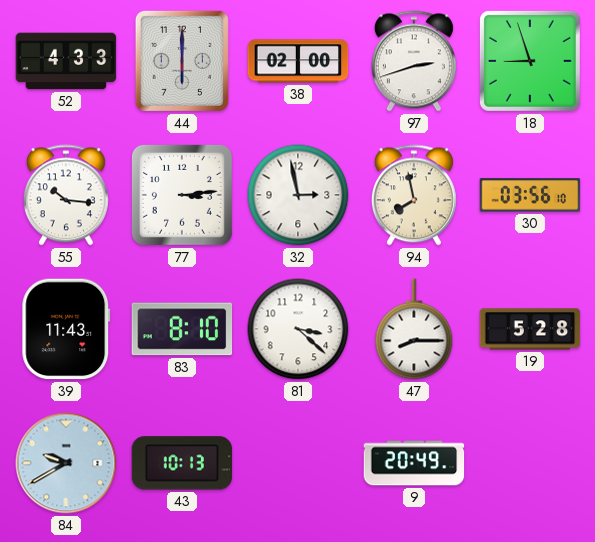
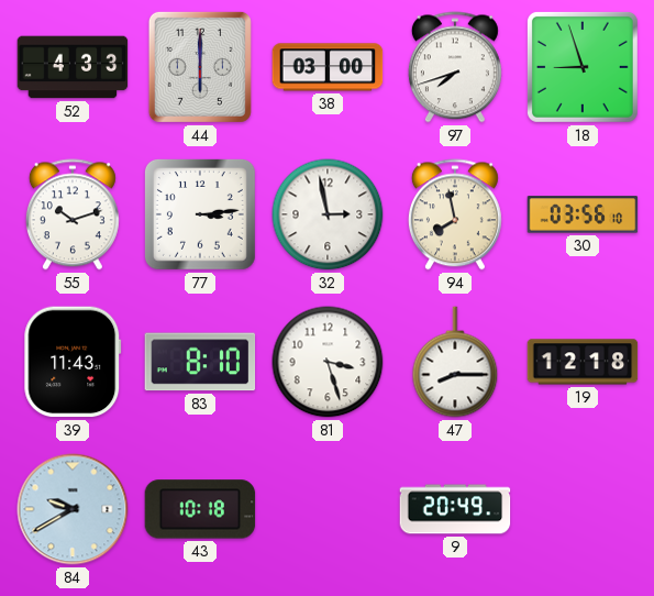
38: 02:00 -> 03:00
97: 2:42 -> 7:42
55: 10:16 -> 10:12
81: 3:22 -> 3:27
19: 5:28 -> 12:18
43: 10:13 -> 10:18
